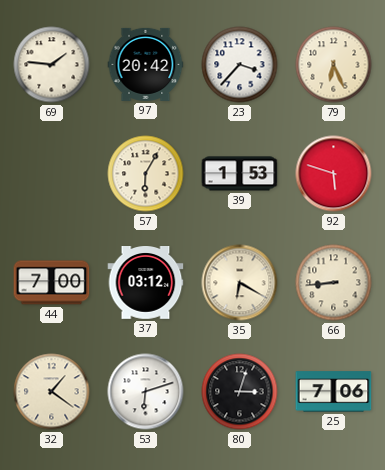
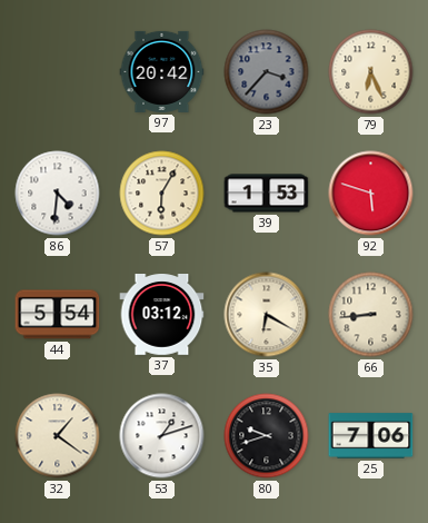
69: 1:46 -> none
23 dial: white -> grey
86: none -> 4:31
44: 7:00 -> 5:54
53: 6:12 -> 1:12
80: 3:03 -> 9:42
